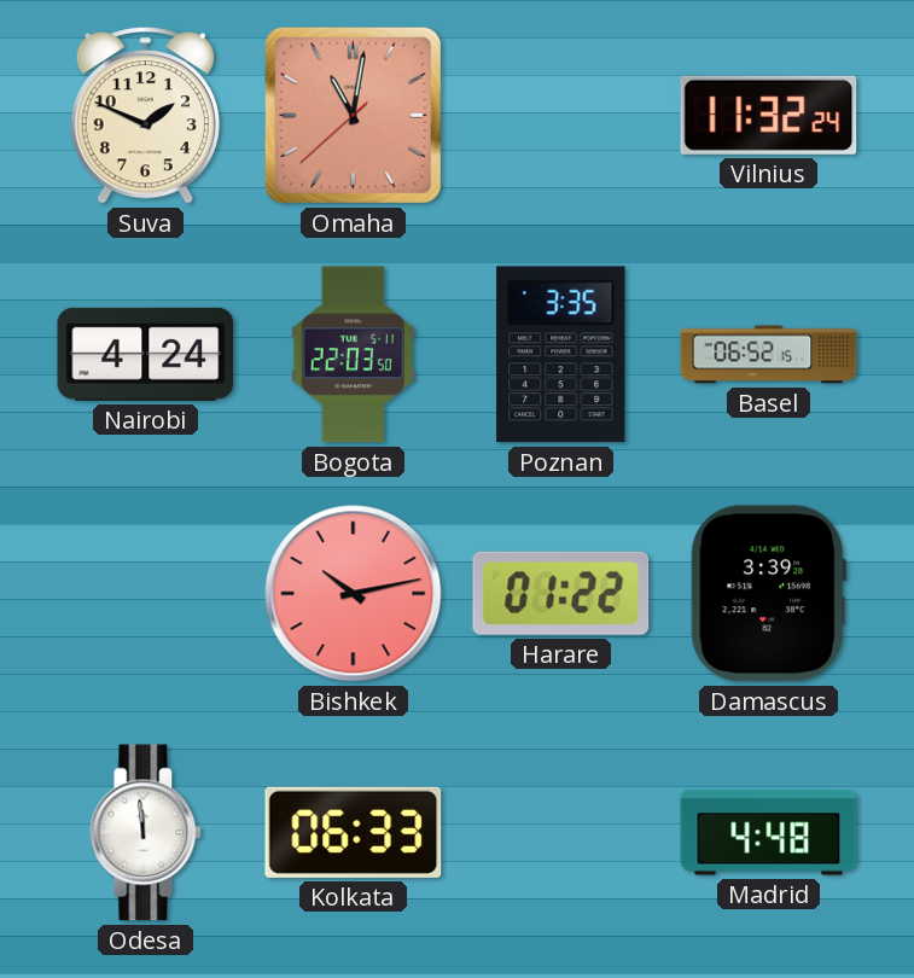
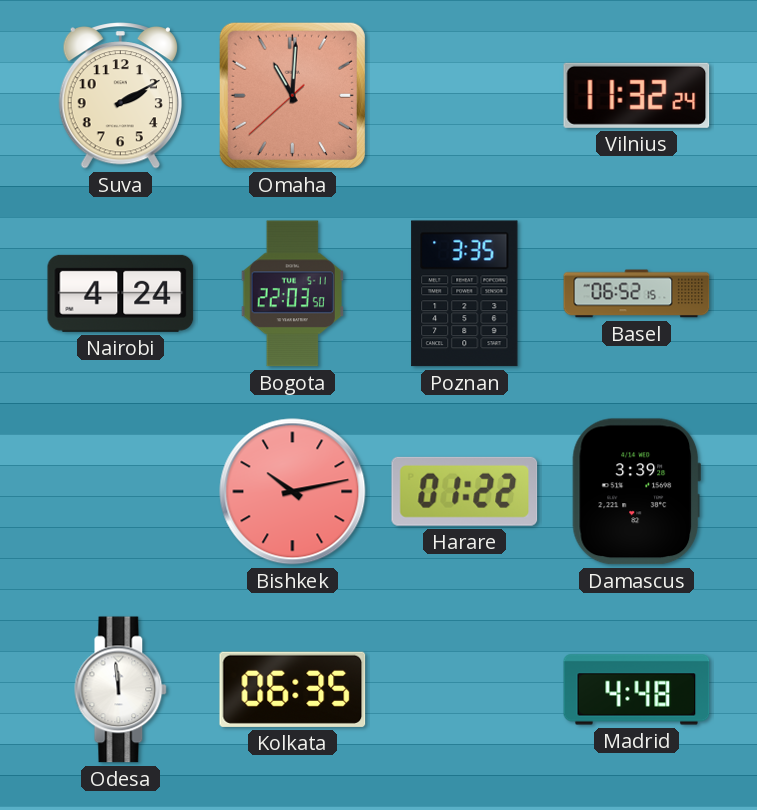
Suva: 1:49 -> 2:10
Omaha: 11:01 -> 11:00
Kolkata: 06:33 -> 06:35
